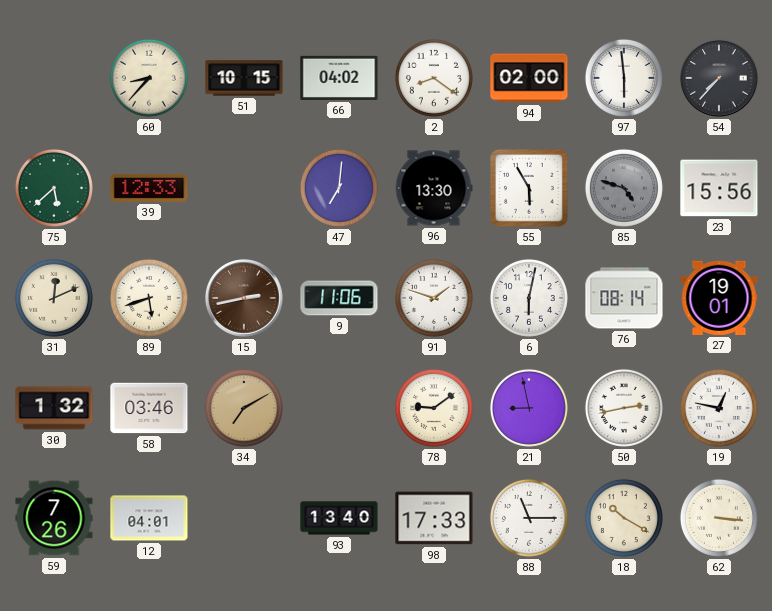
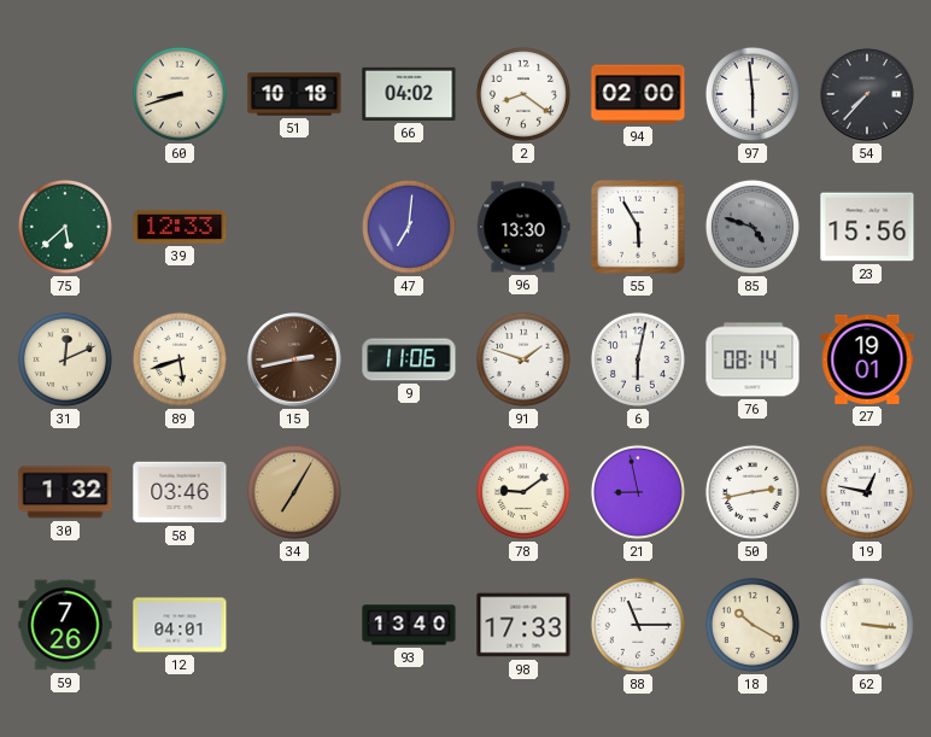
60: 8:37 -> 8:42
51: 10:15 -> 10:18
34: 7:10 -> 7:05
